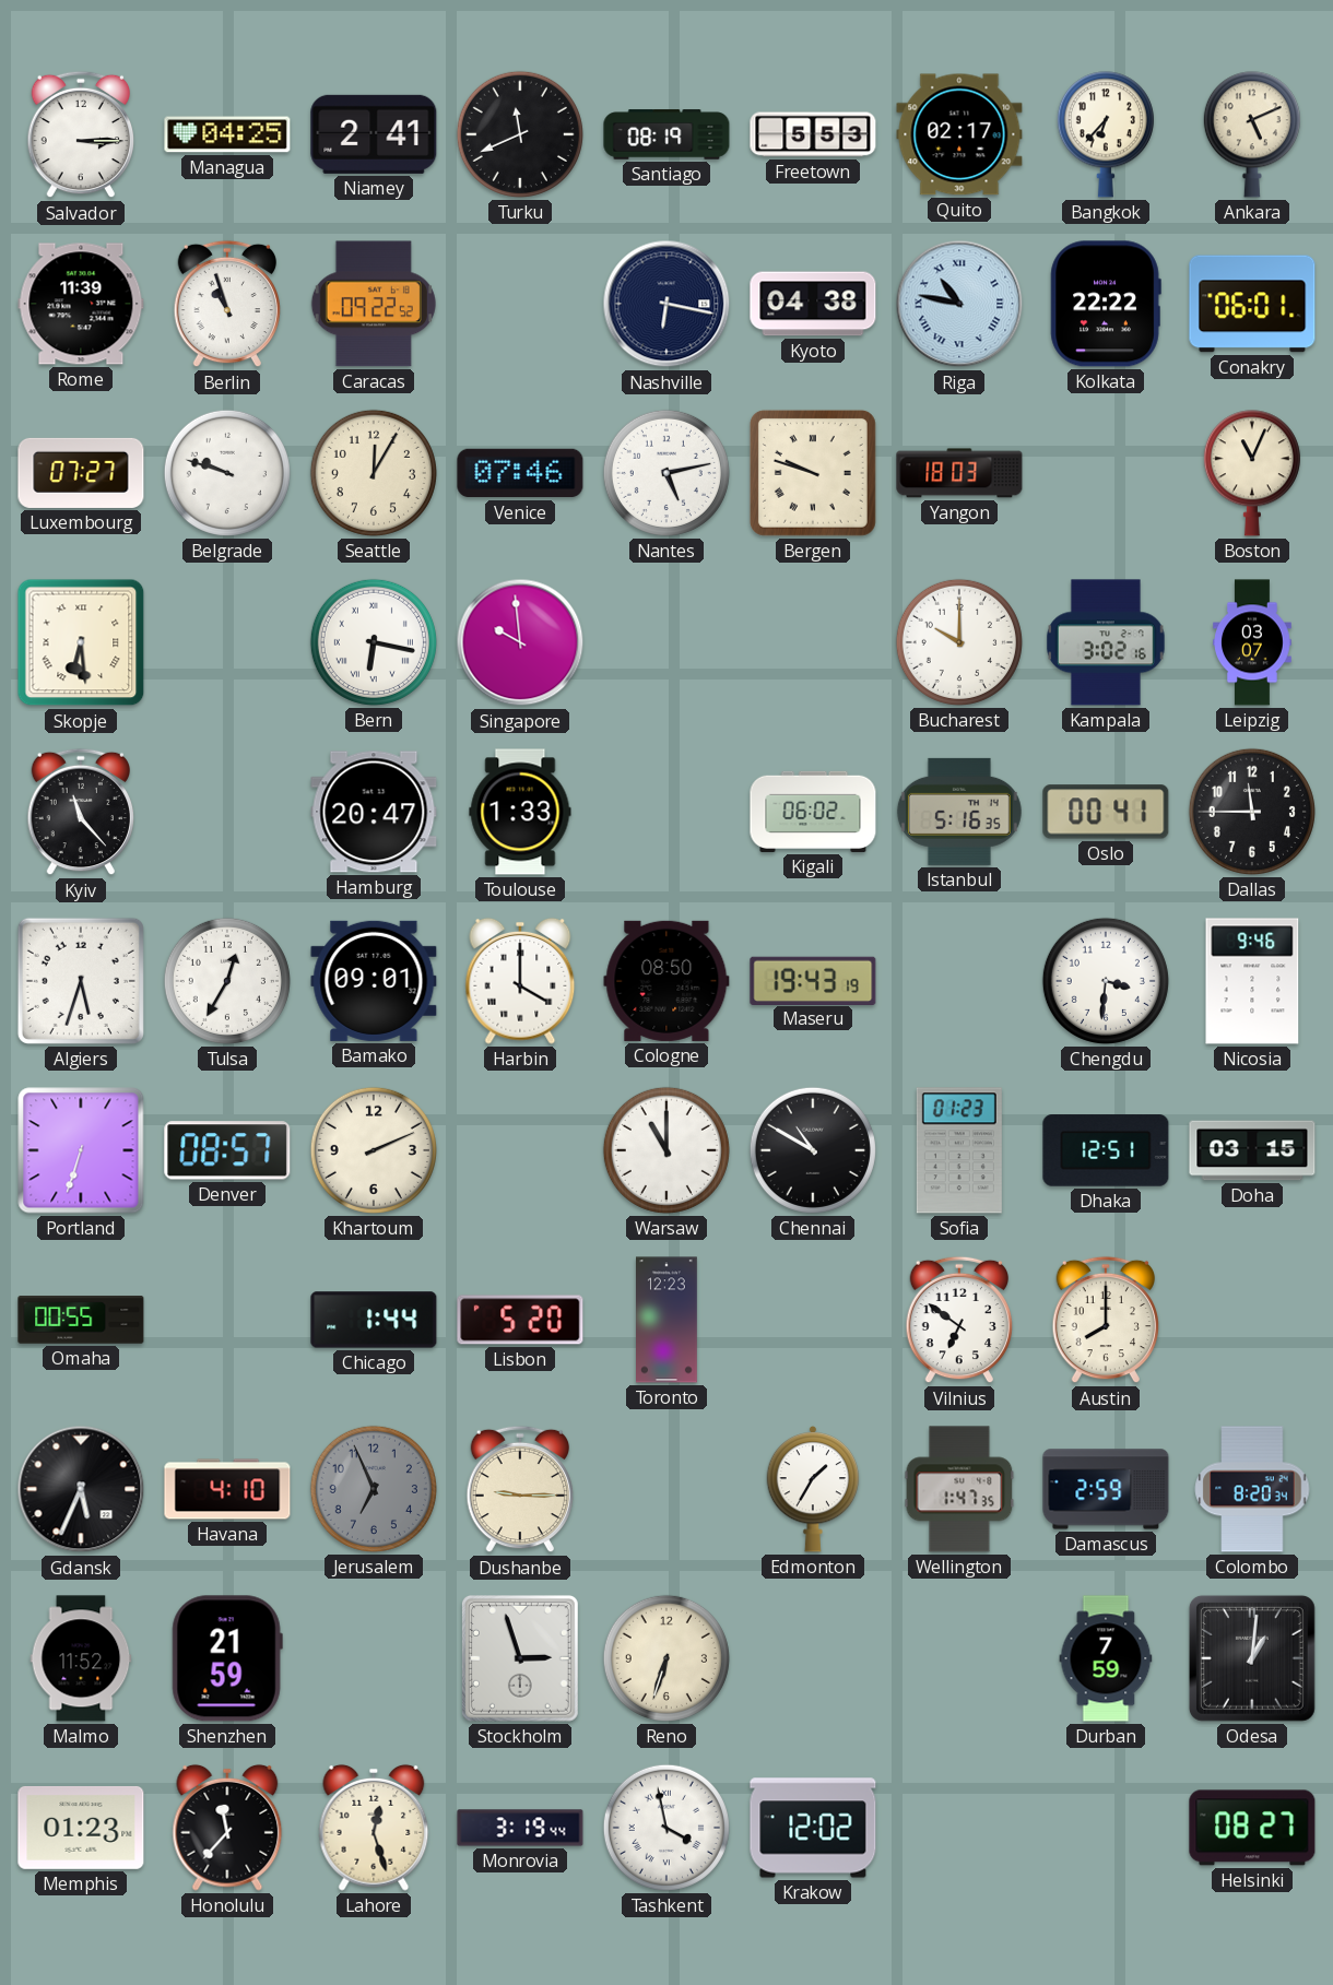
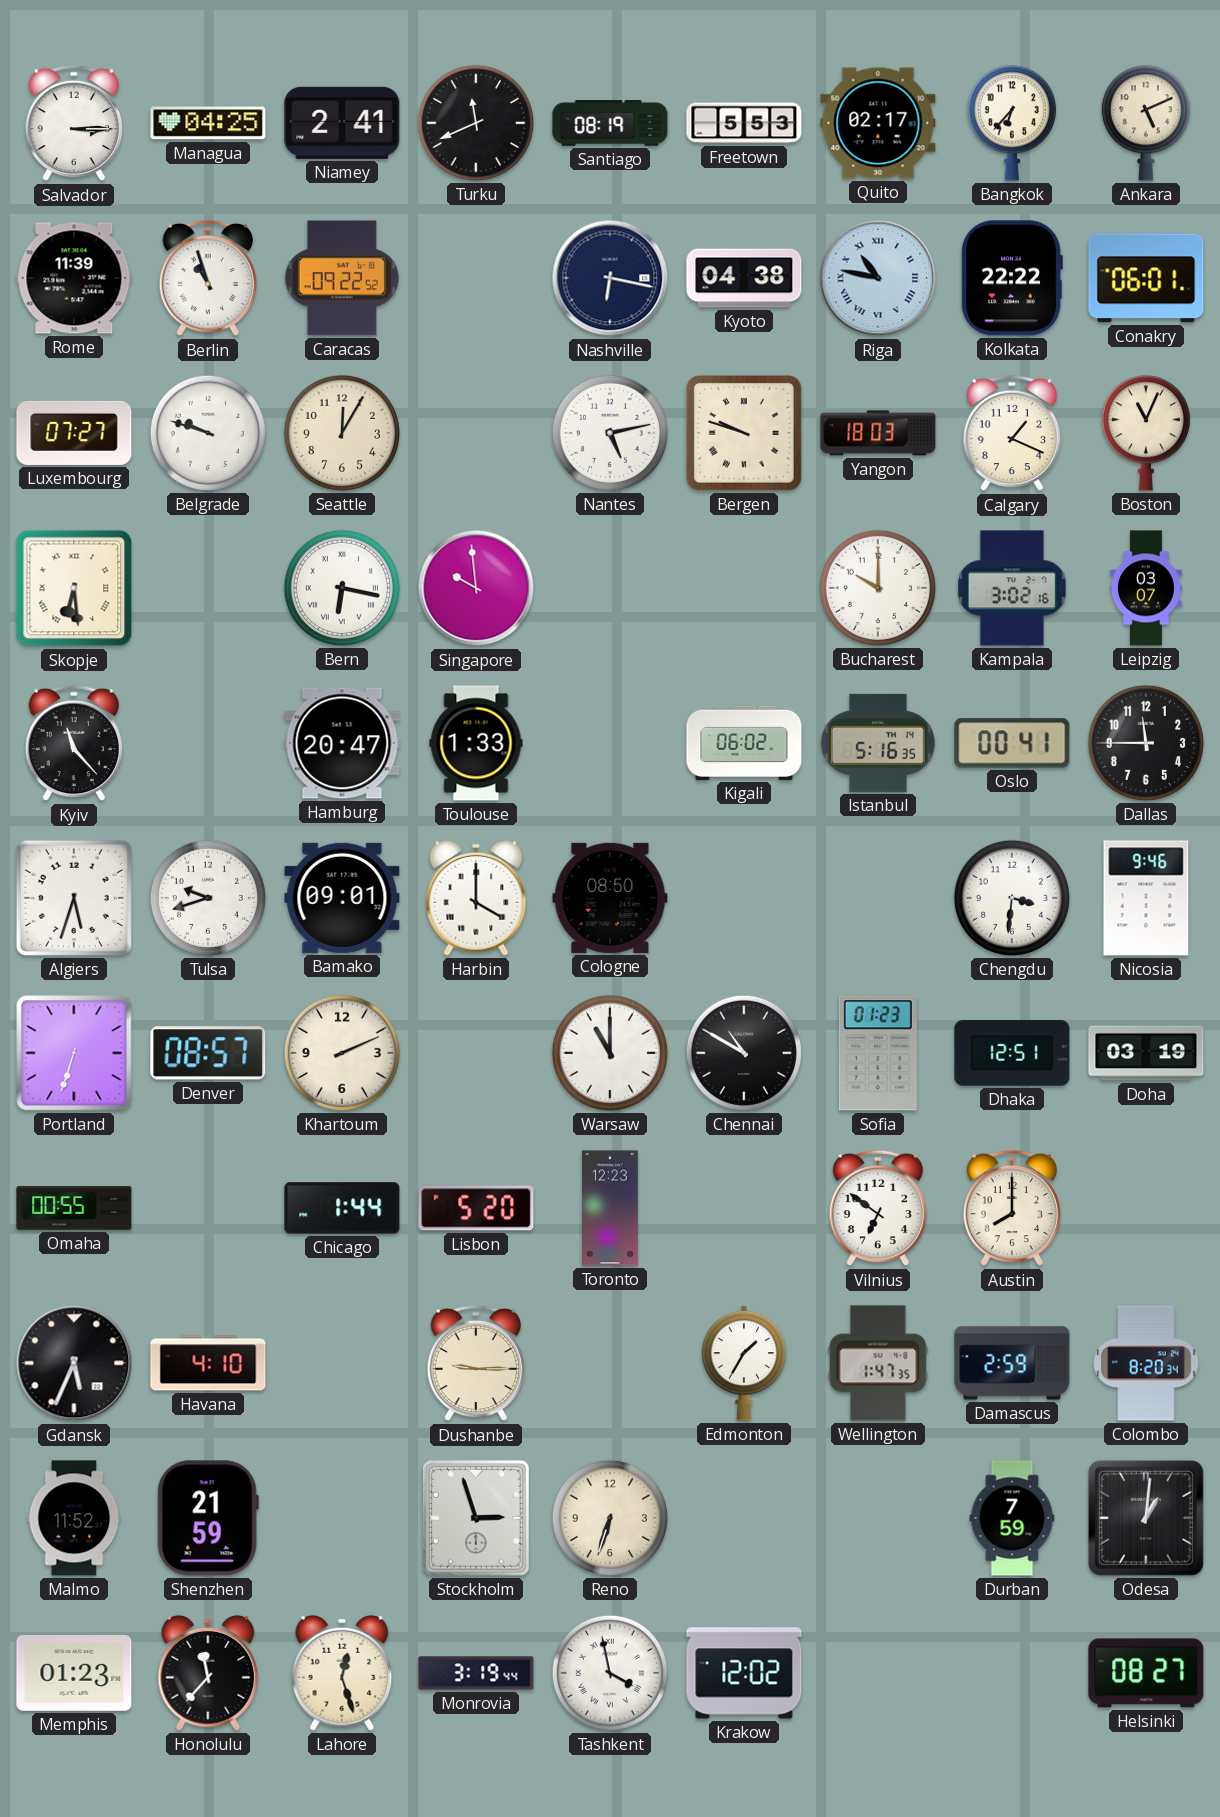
Venice: 07:46 -> none
Calgary: none -> 1:19
Tulsa: 12:35 -> 9:42
Maseru: 19:43 -> none
Doha: 03:15 -> 03:19
Jerusalem: 6:56 -> none
